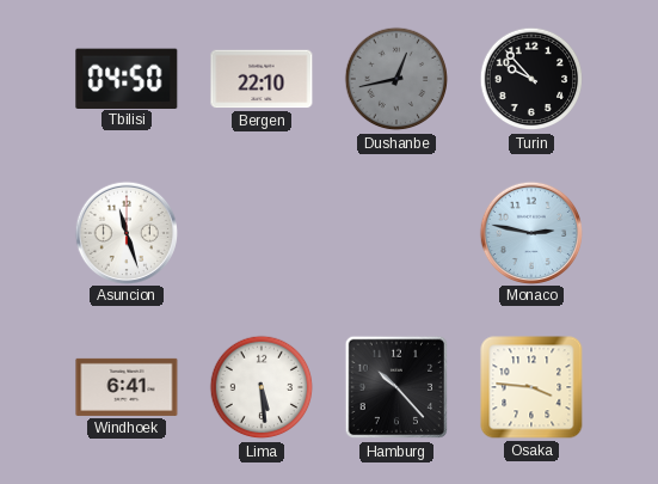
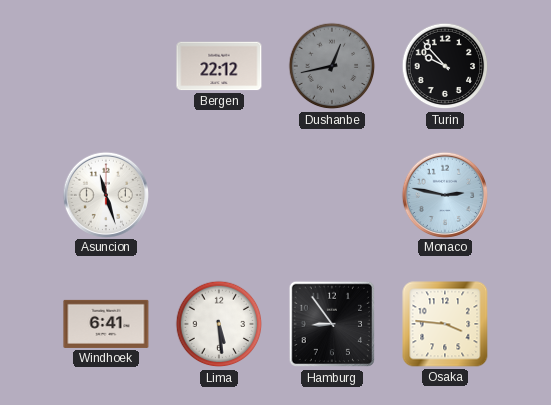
Tbilisi: 04:50 -> none
Bergen: 22:10 -> 22:12
Hamburg: 10:23 -> 8:54
